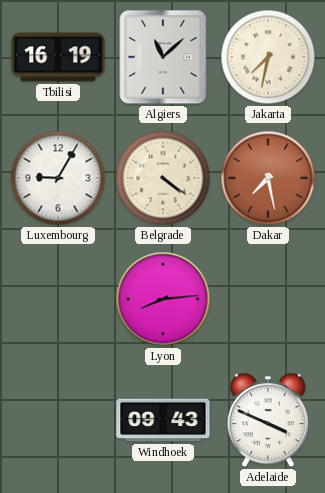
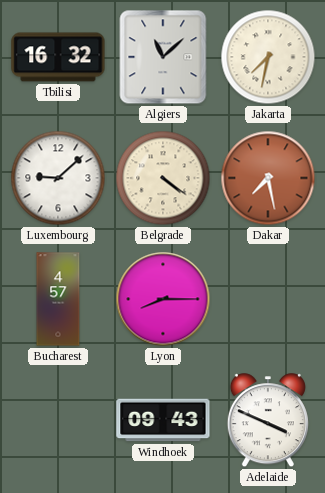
Tbilisi: 16:19 -> 16:32
Luxembourg: 9:05 -> 9:08
Bucharest: none -> 4:57
Lyon: 8:14 -> 8:15
